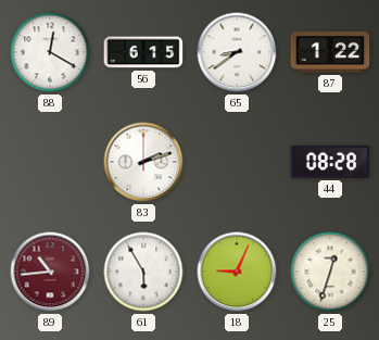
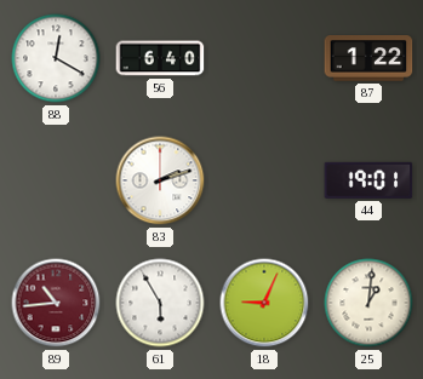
56: 6:15 -> 6:40
65: 8:39 -> none
44: 08:28 -> 19:01
25: 12:33 -> 1:01
